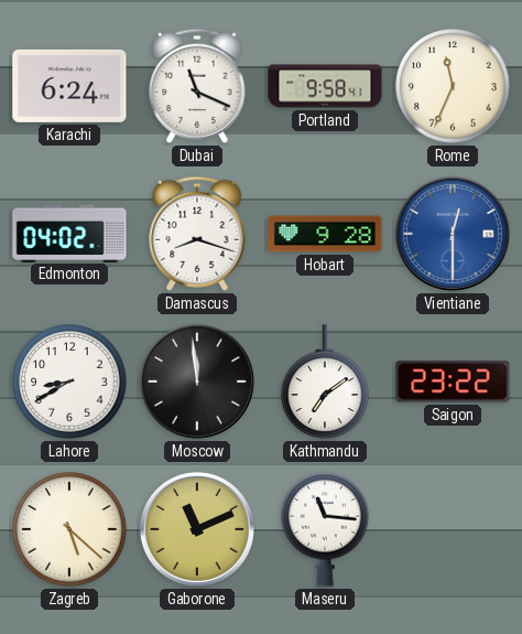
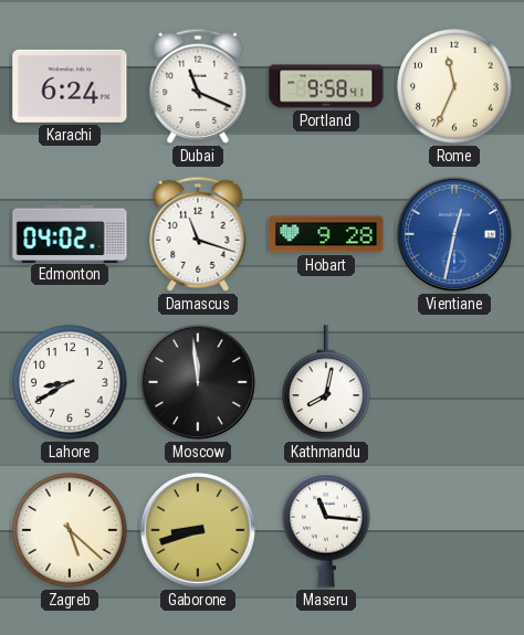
Damascus: 8:18 -> 11:18
Vientiane: 12:30 -> 12:32
Kathmandu: 7:09 -> 8:02
Saigon: 23:22 -> none
Gaborone: 11:11 -> 8:42
